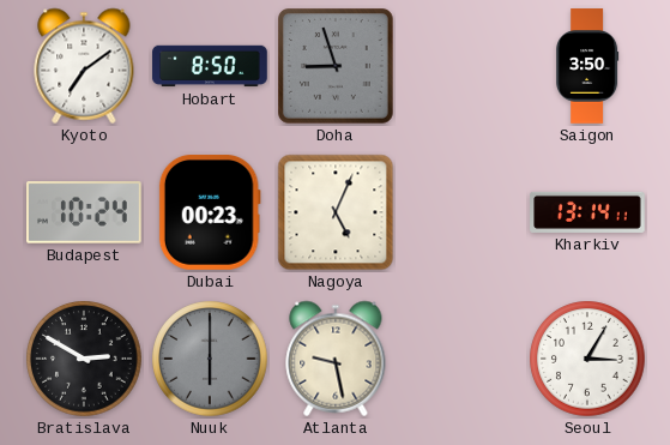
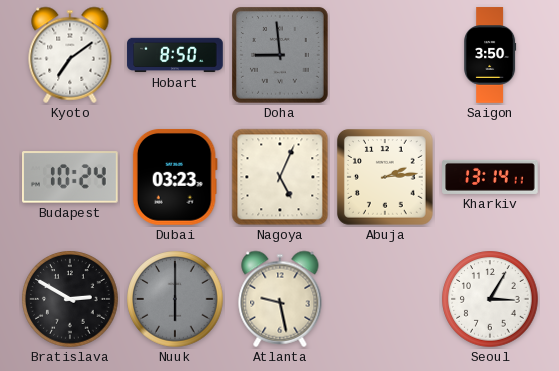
Doha: 8:57 -> 8:59
Dubai: 00:23 -> 03:23
Abuja: none -> 2:14
